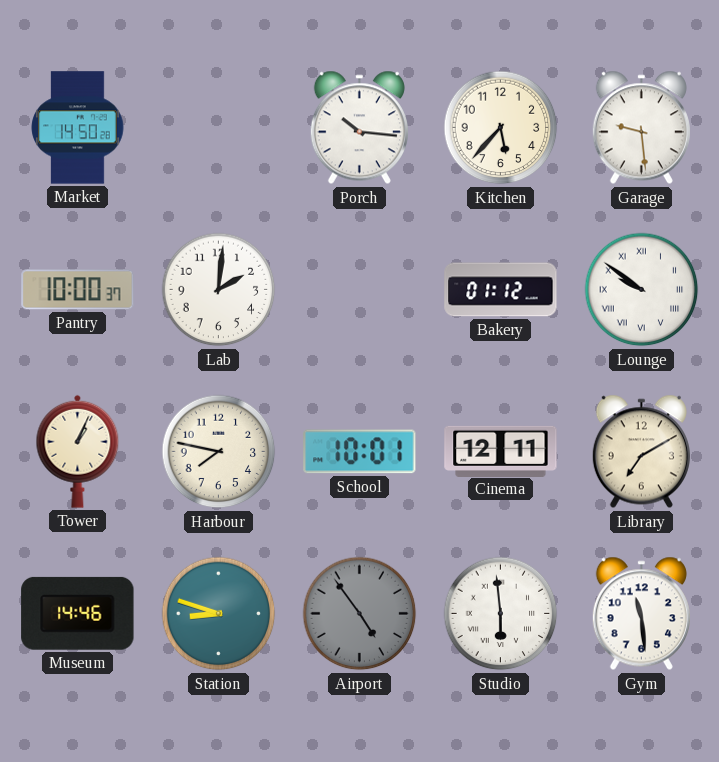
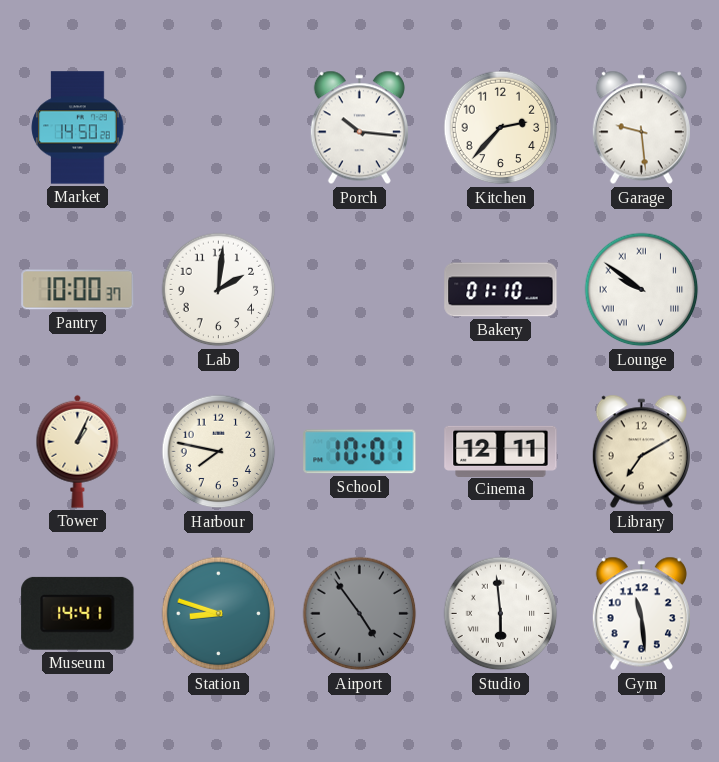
Kitchen: 5:37 -> 2:37
Bakery: 01:12 -> 01:10
Museum: 14:46 -> 14:41
